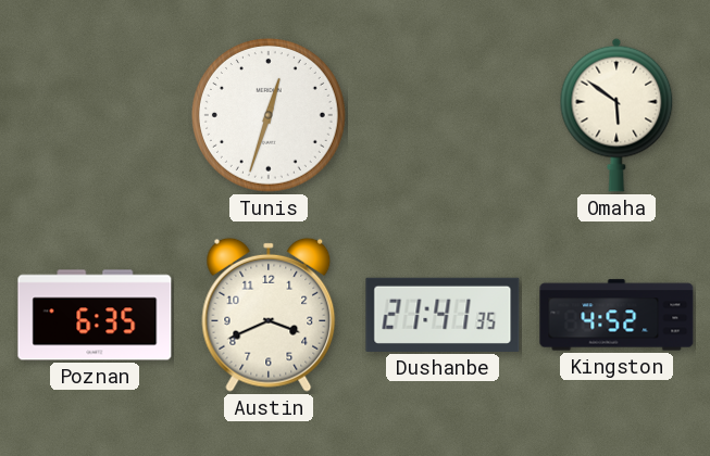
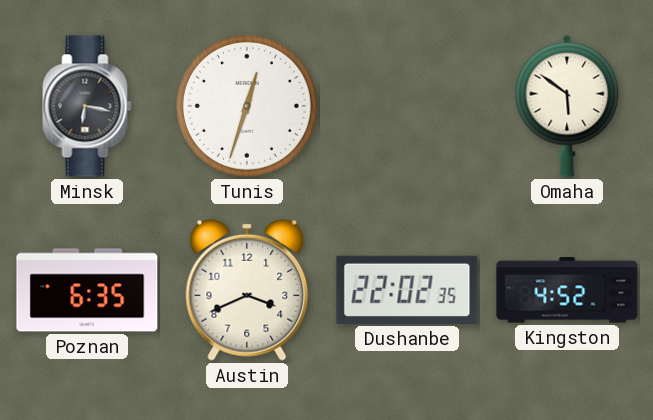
Minsk: none -> 6:17
Dushanbe: 21:41 -> 22:02
